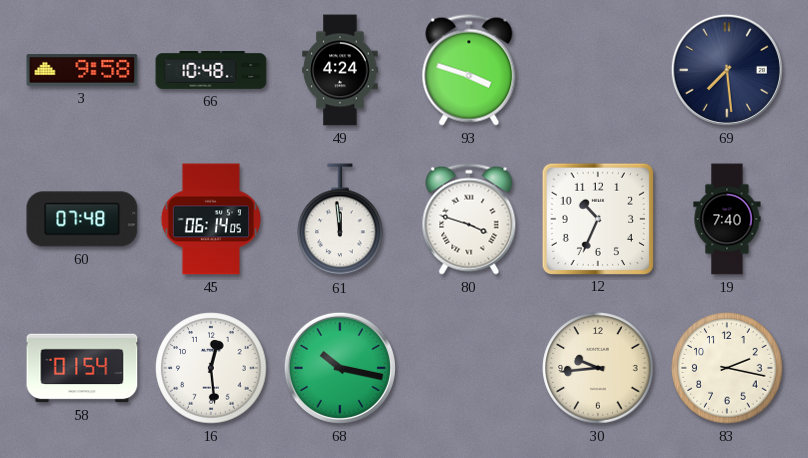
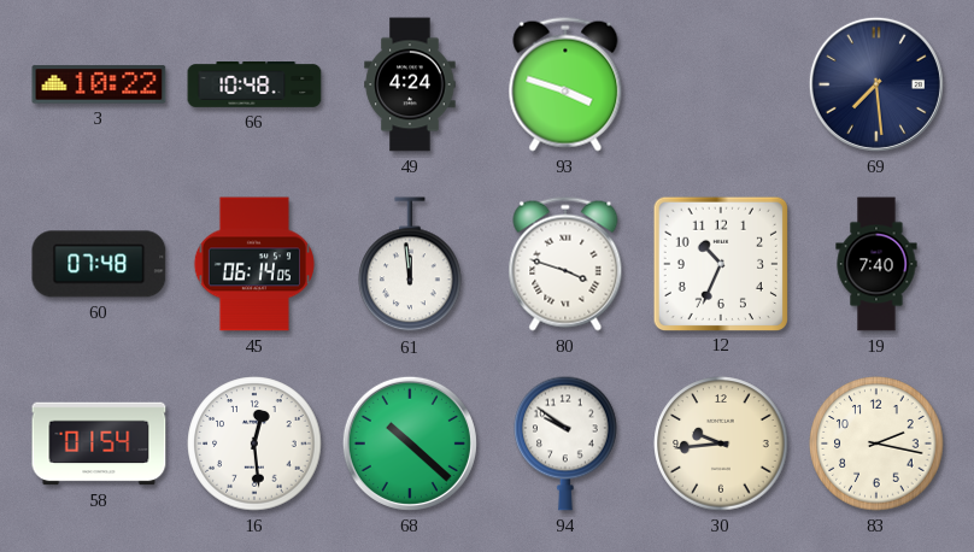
3: 9:58 -> 10:22
68: 10:17 -> 10:22
94: none -> 9:51
